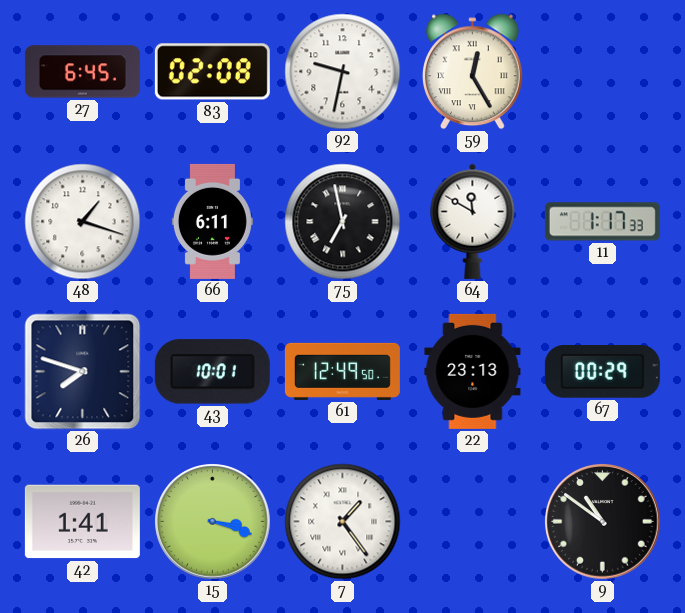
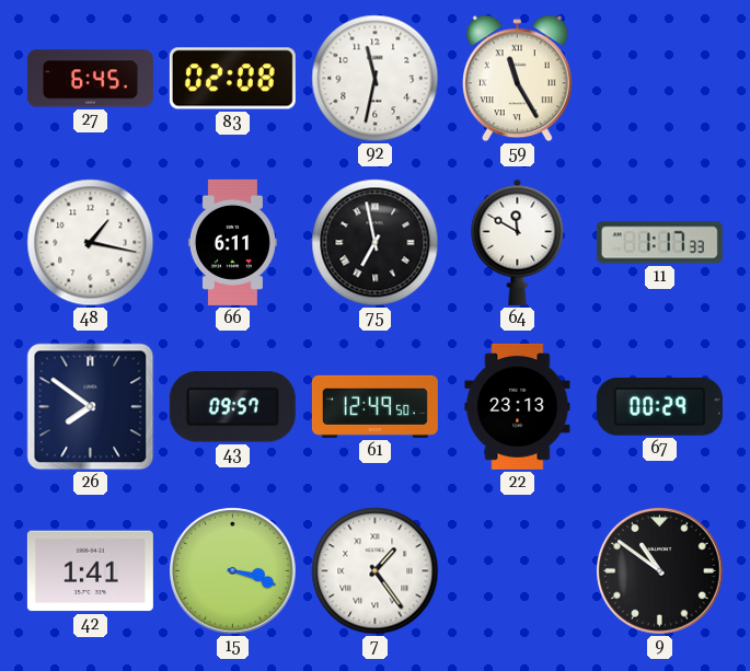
92: 9:32 -> 11:32
59: 12:25 -> 11:25
48: 1:18 -> 1:17
26: 7:48 -> 7:51
43: 10:01 -> 09:57
